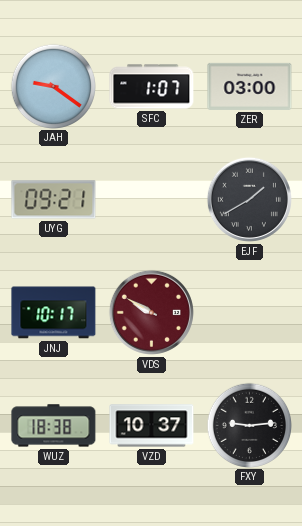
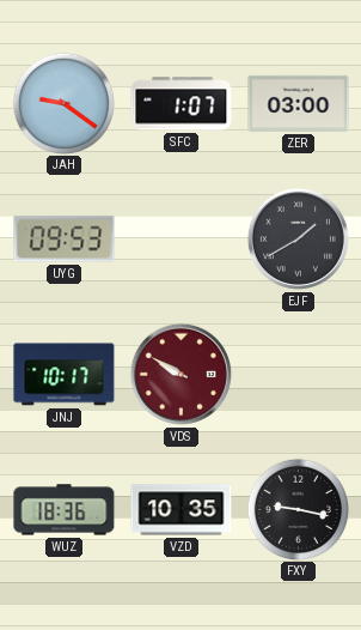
UYG: 09:21 -> 09:53
WUZ: 18:38 -> 18:36
VZD: 10:37 -> 10:35
FXY: 9:14 -> 9:17
